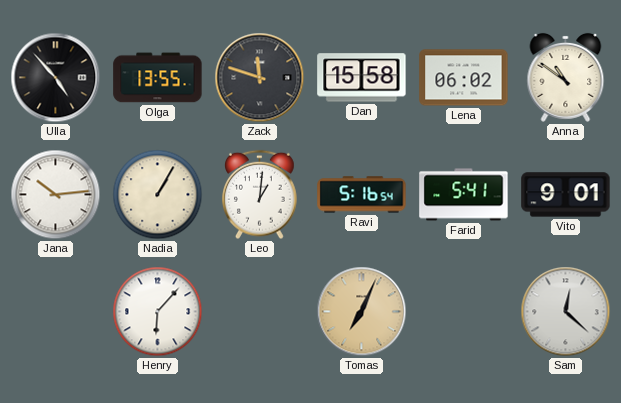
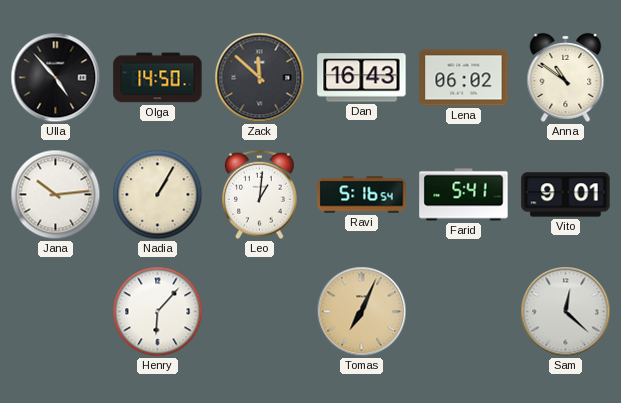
Olga: 13:55 -> 14:50
Zack: 11:48 -> 11:52
Dan: 15:58 -> 16:43
